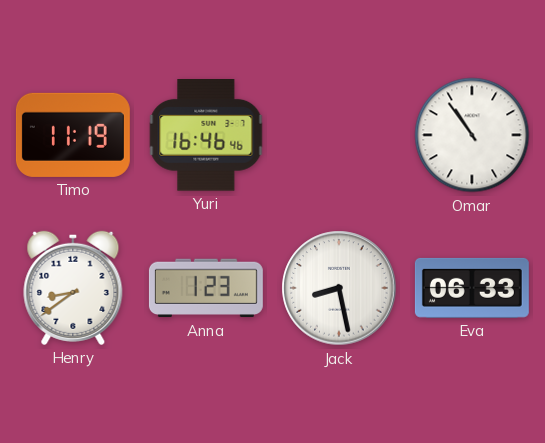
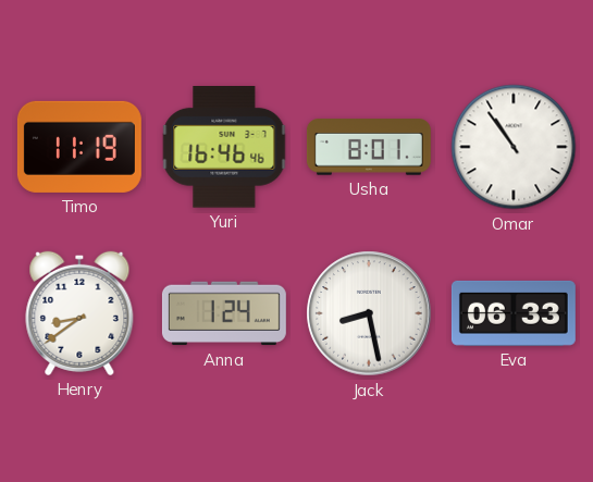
Usha: none -> 8:01
Anna: 1:23 -> 1:24
